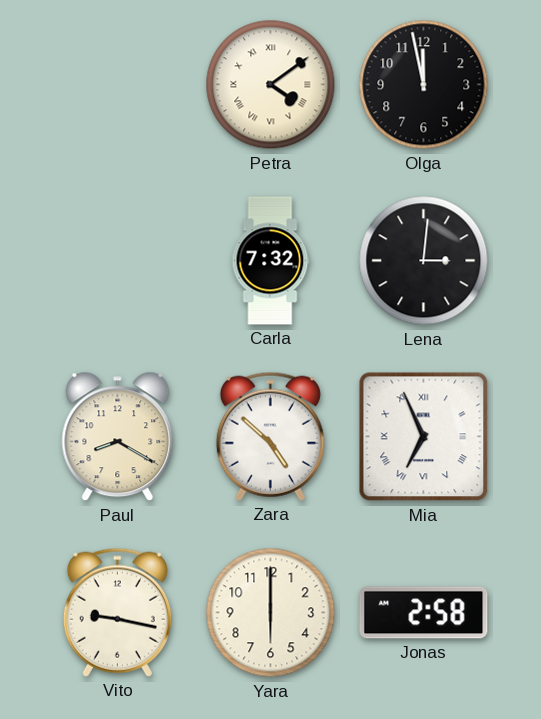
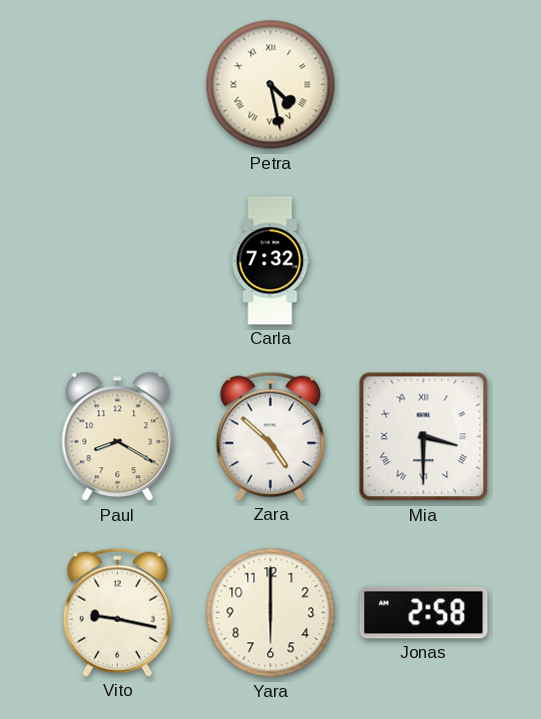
Petra: 4:09 -> 4:28
Olga: 11:58 -> none
Lena: 3:01 -> none
Mia: 6:56 -> 3:30
